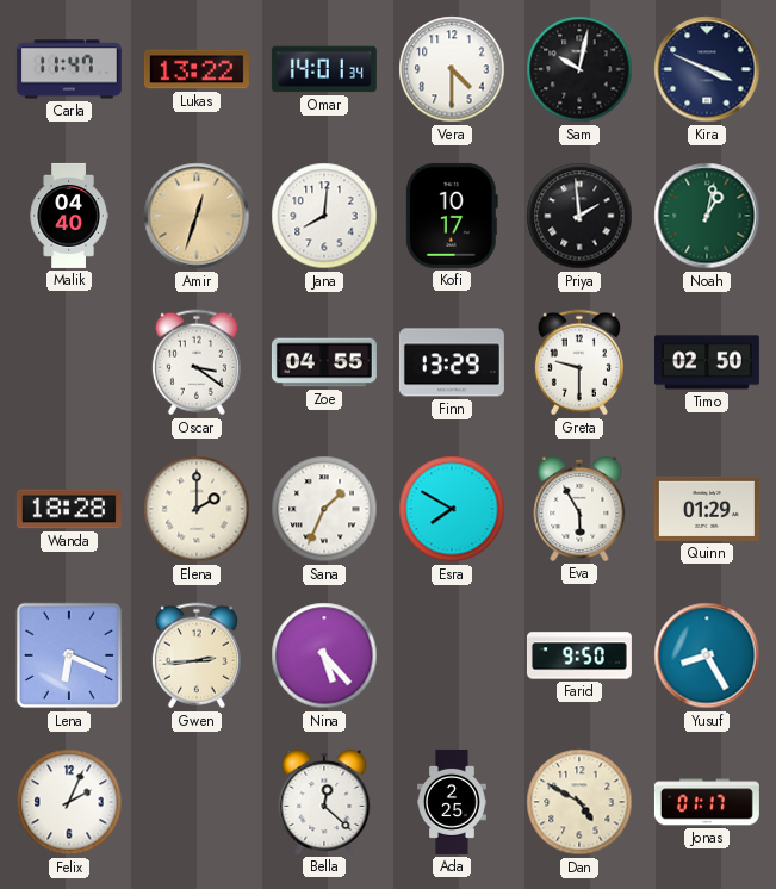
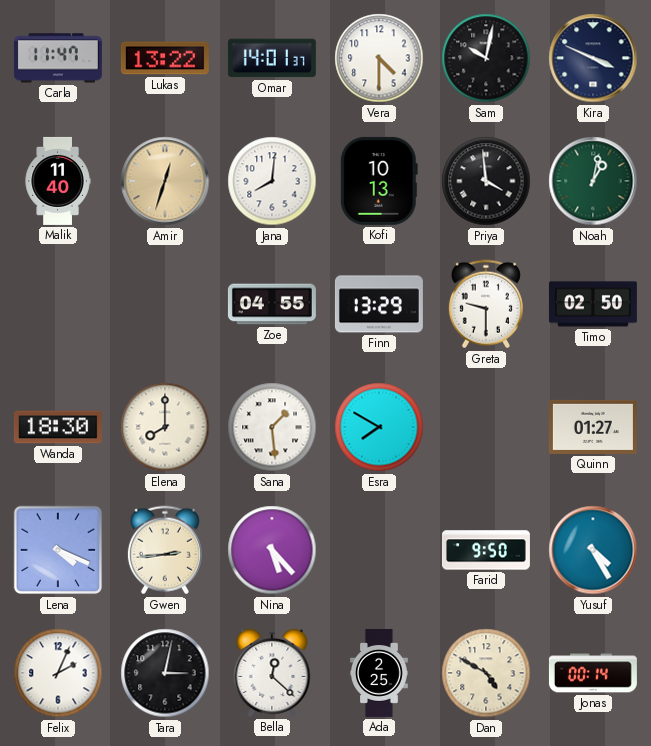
Omar: 14:01:34 -> 14:01:37
Malik: 04:40 -> 11:40
Kofi: 10:17 -> 10:13
Priya: 1:59 -> 3:59
Oscar: 3:21 -> none
Wanda: 18:28 -> 18:30
Elena: 2:00 -> 8:00
Sana: 1:34 -> 1:29
Eva: 5:55 -> none
Quinn: 01:29 -> 01:27
Lena: 6:19 -> 4:19
Yusuf: 8:25 -> 4:25
Tara: none -> 3:02
Jonas: 01:17 -> 00:14
